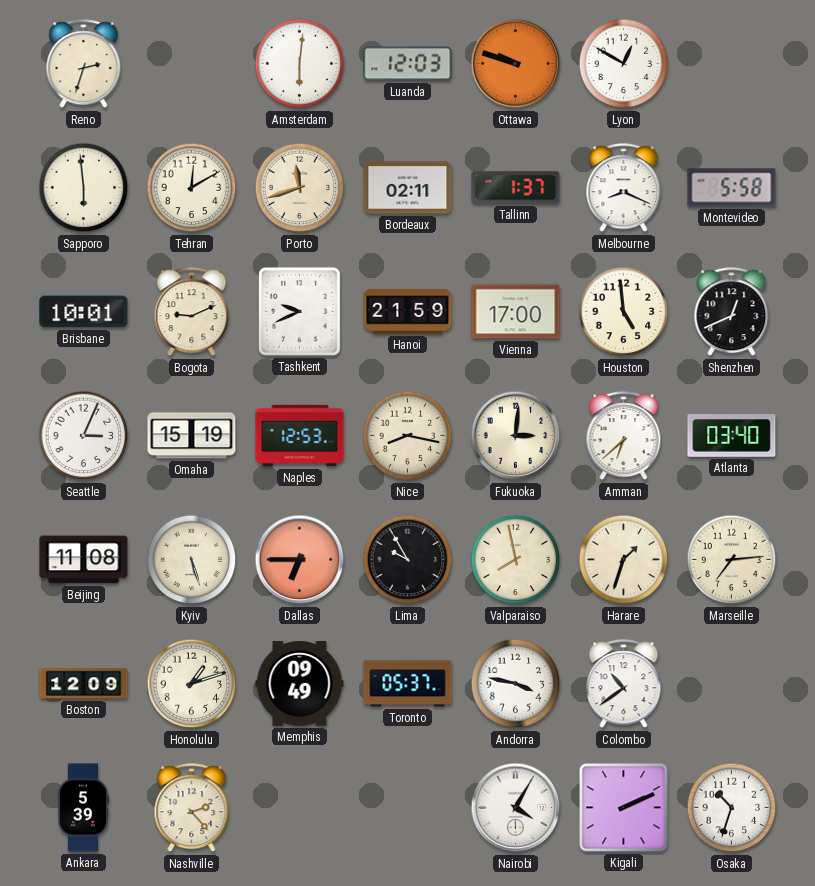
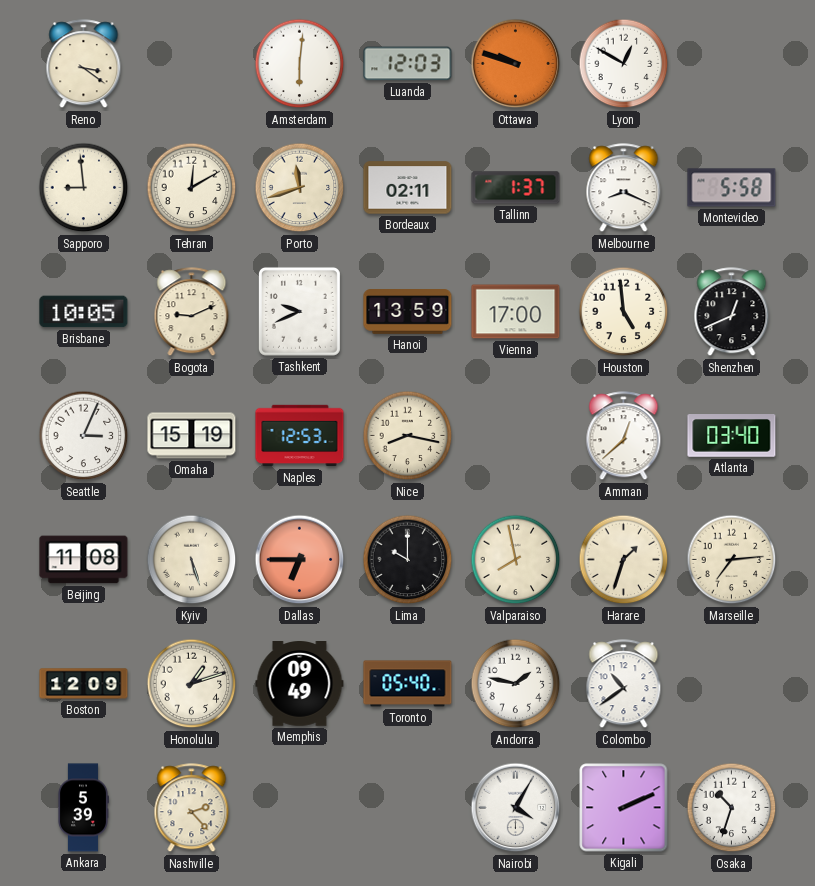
Reno: 2:33 -> 3:21
Sapporo: 5:59 -> 8:59
Brisbane: 10:01 -> 10:05
Hanoi: 21:59 -> 13:59
Fukuoka: 3:01 -> none
Amman: 6:38 -> 12:38
Lima: 9:55 -> 10:00
Toronto: 05:37 -> 05:40
Andorra: 3:47 -> 1:47
